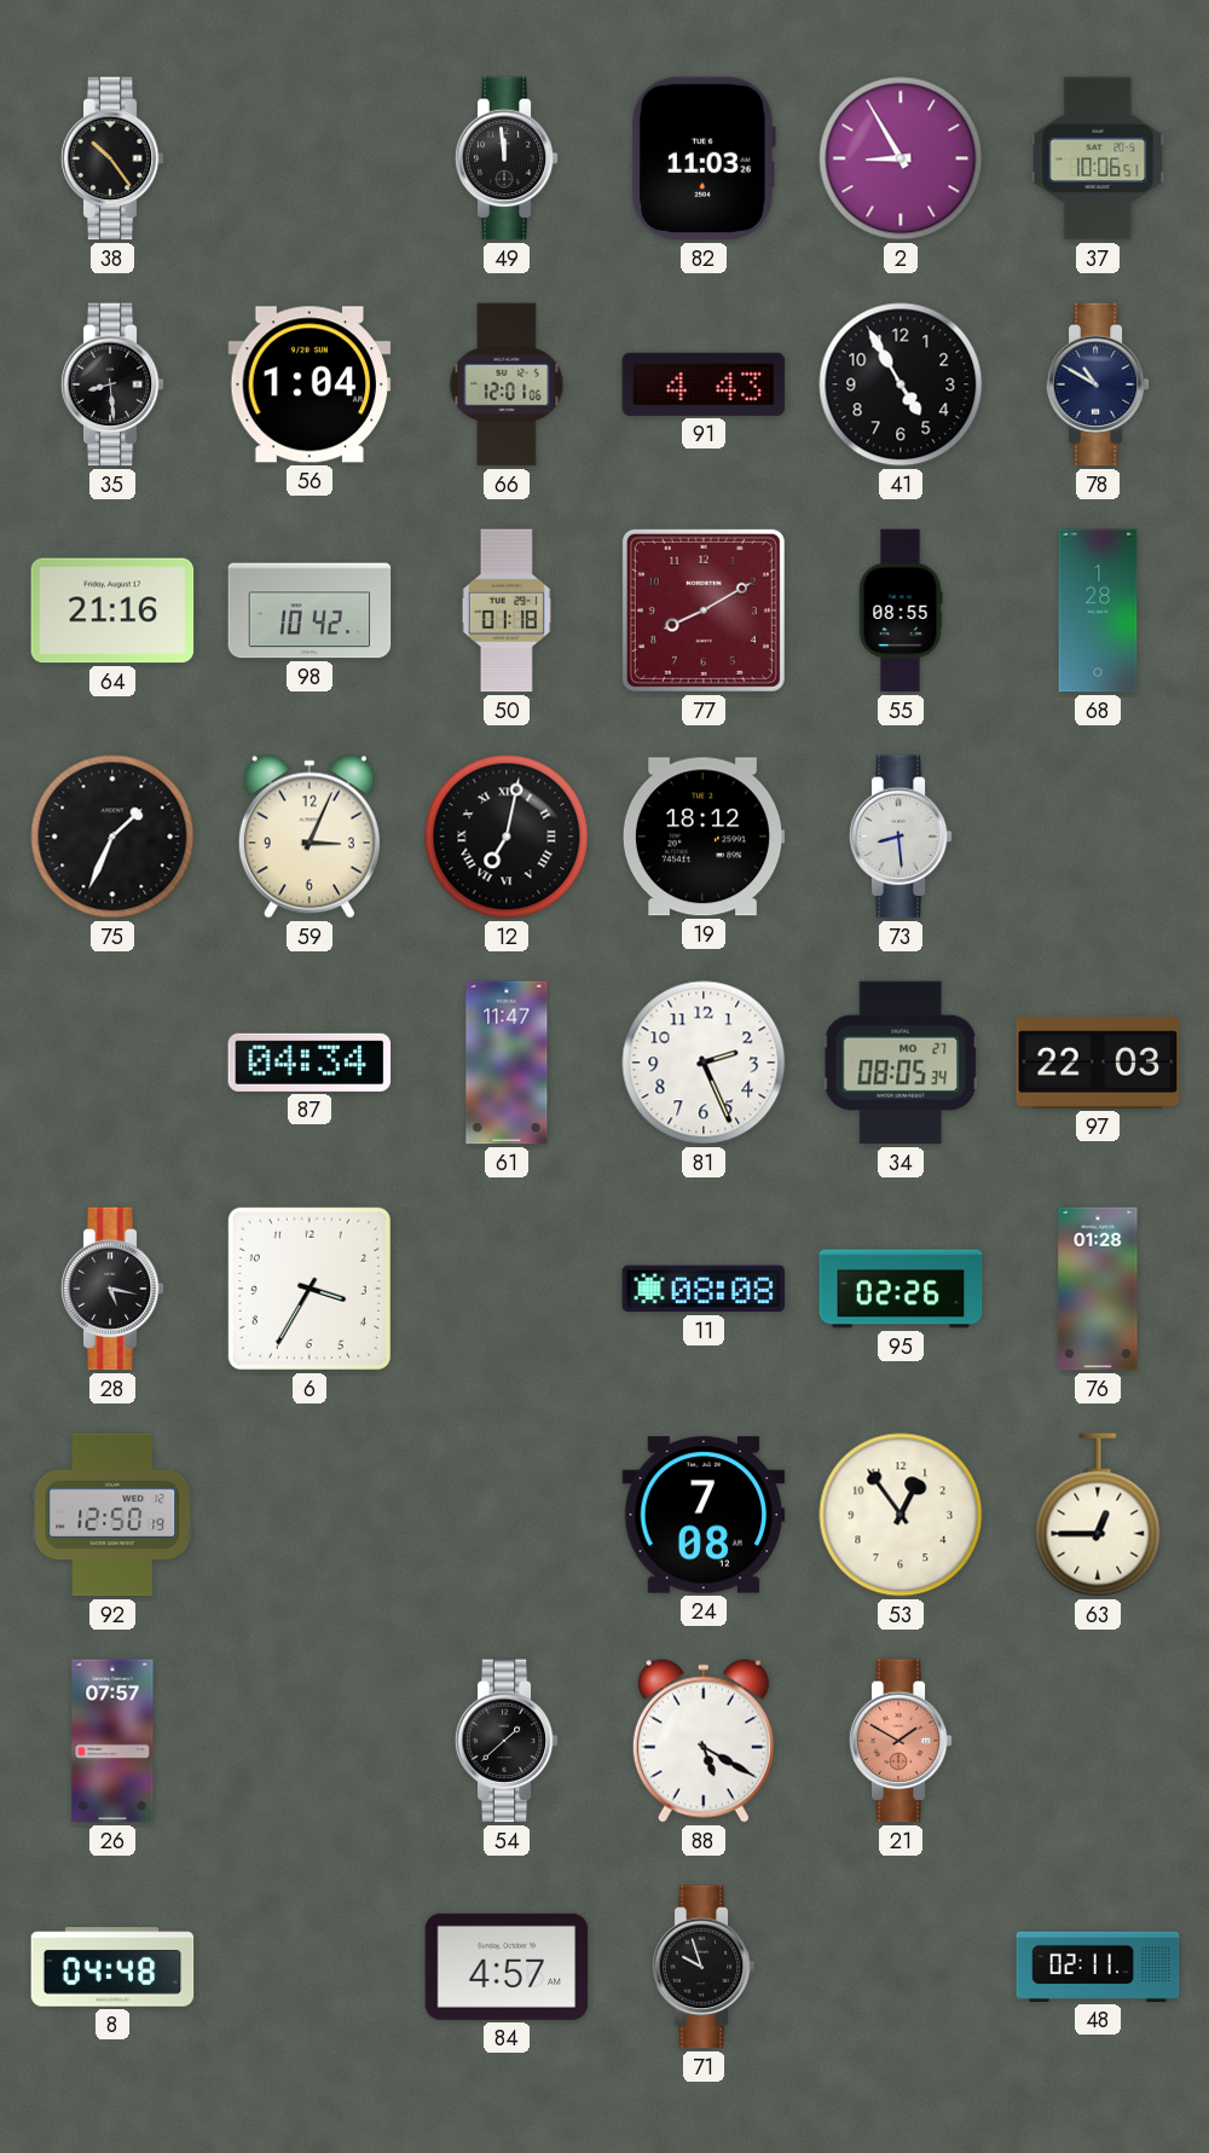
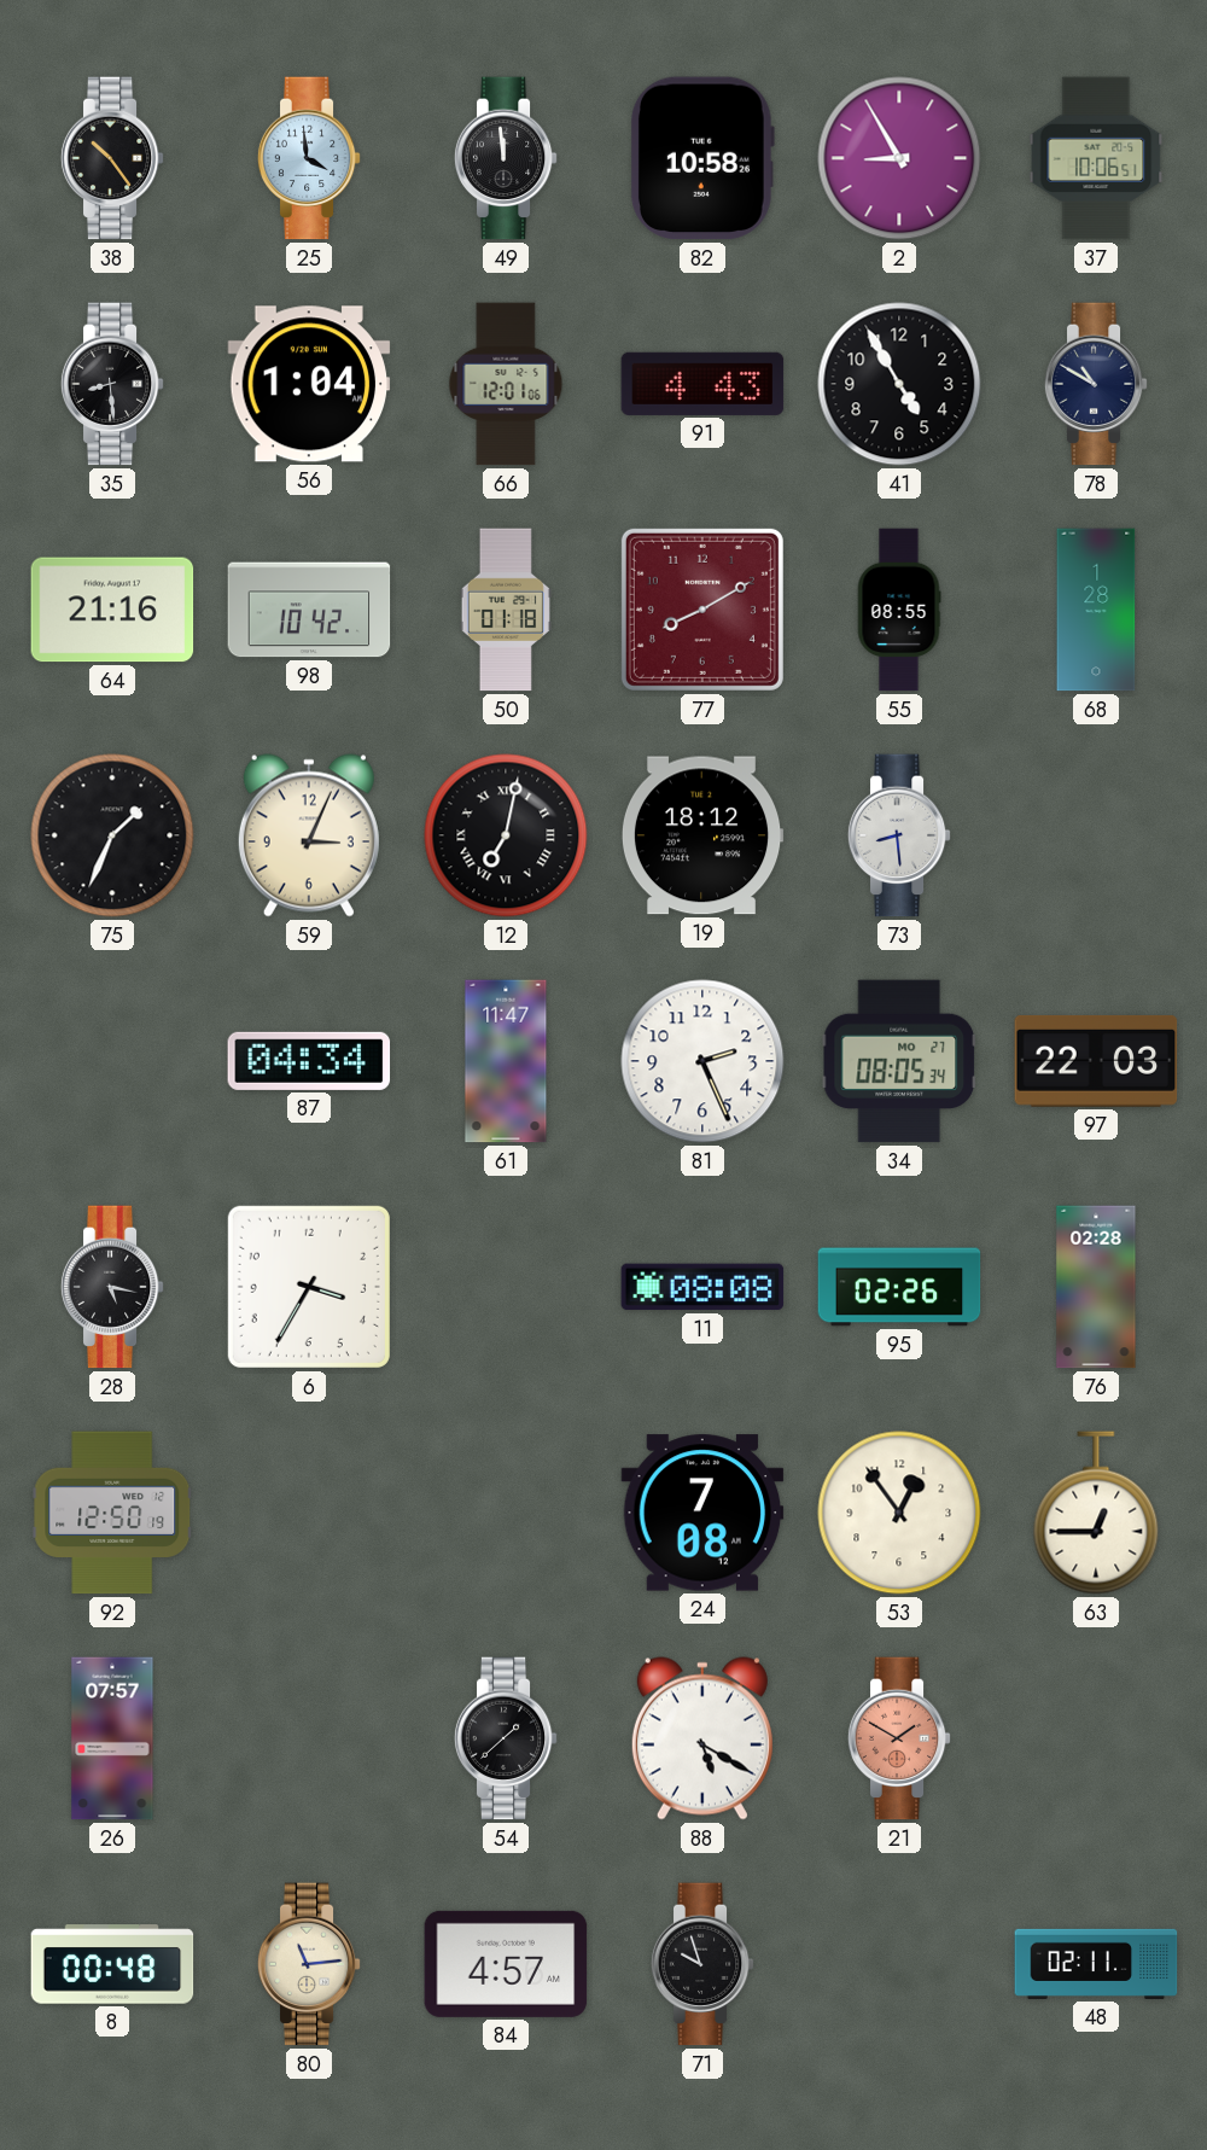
25: none -> 3:59
82: 11:03 -> 10:58
76: 01:28 -> 02:28
8: 04:48 -> 00:48
80: none -> 11:14
